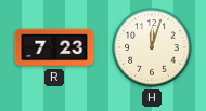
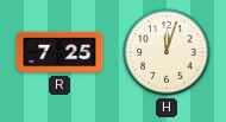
R: 7:23 -> 7:25
